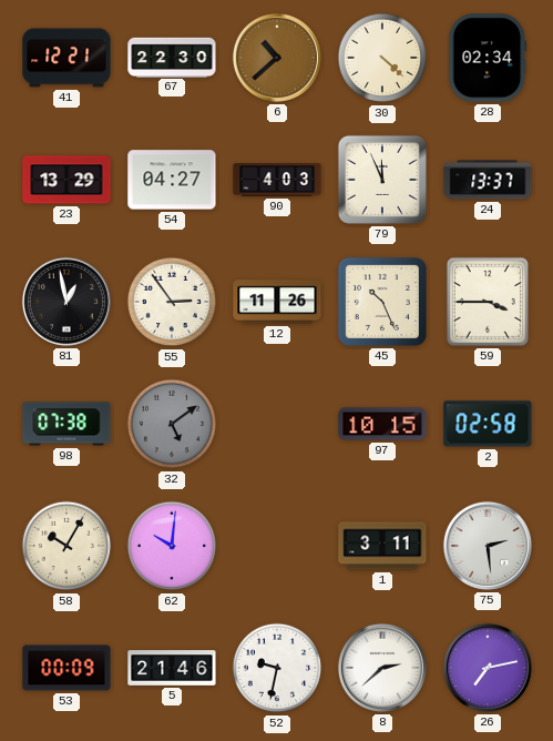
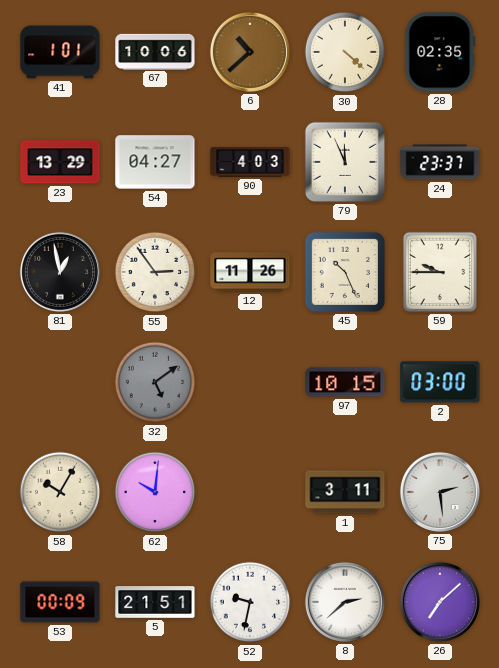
41: 12:21 -> 1:01
67: 22:30 -> 10:06
28: 02:34 -> 02:35
24: 13:37 -> 23:37
59: 3:45 -> 9:45
98: 07:38 -> none
2: 02:58 -> 03:00
5: 21:46 -> 21:51
26: 7:13 -> 7:08
